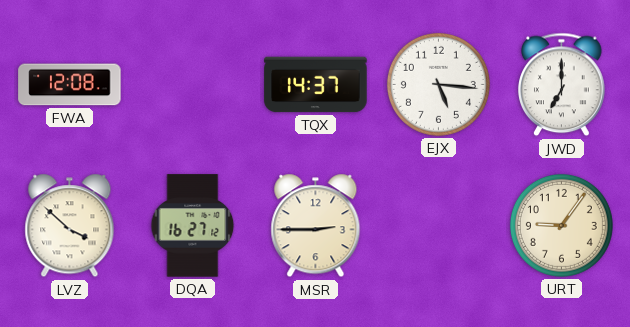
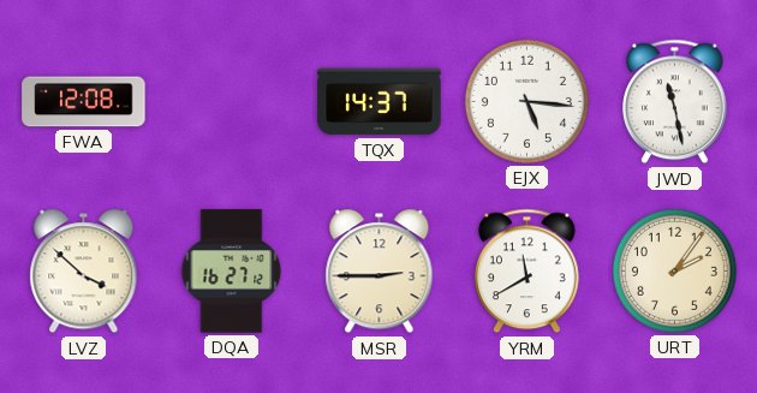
JWD: 7:00 -> 11:28
YRM: none -> 11:40
URT: 9:06 -> 2:06
